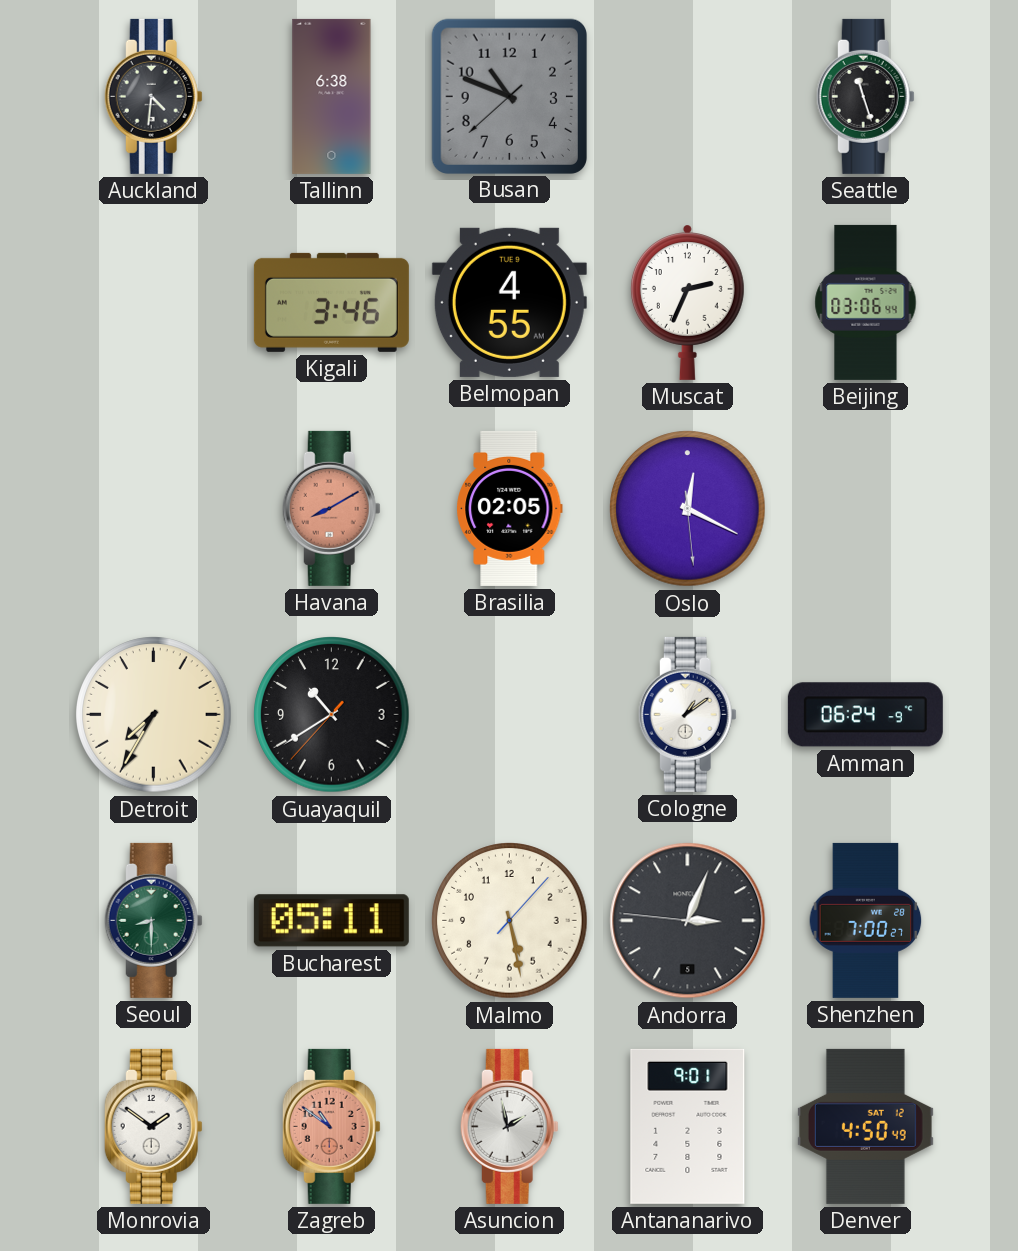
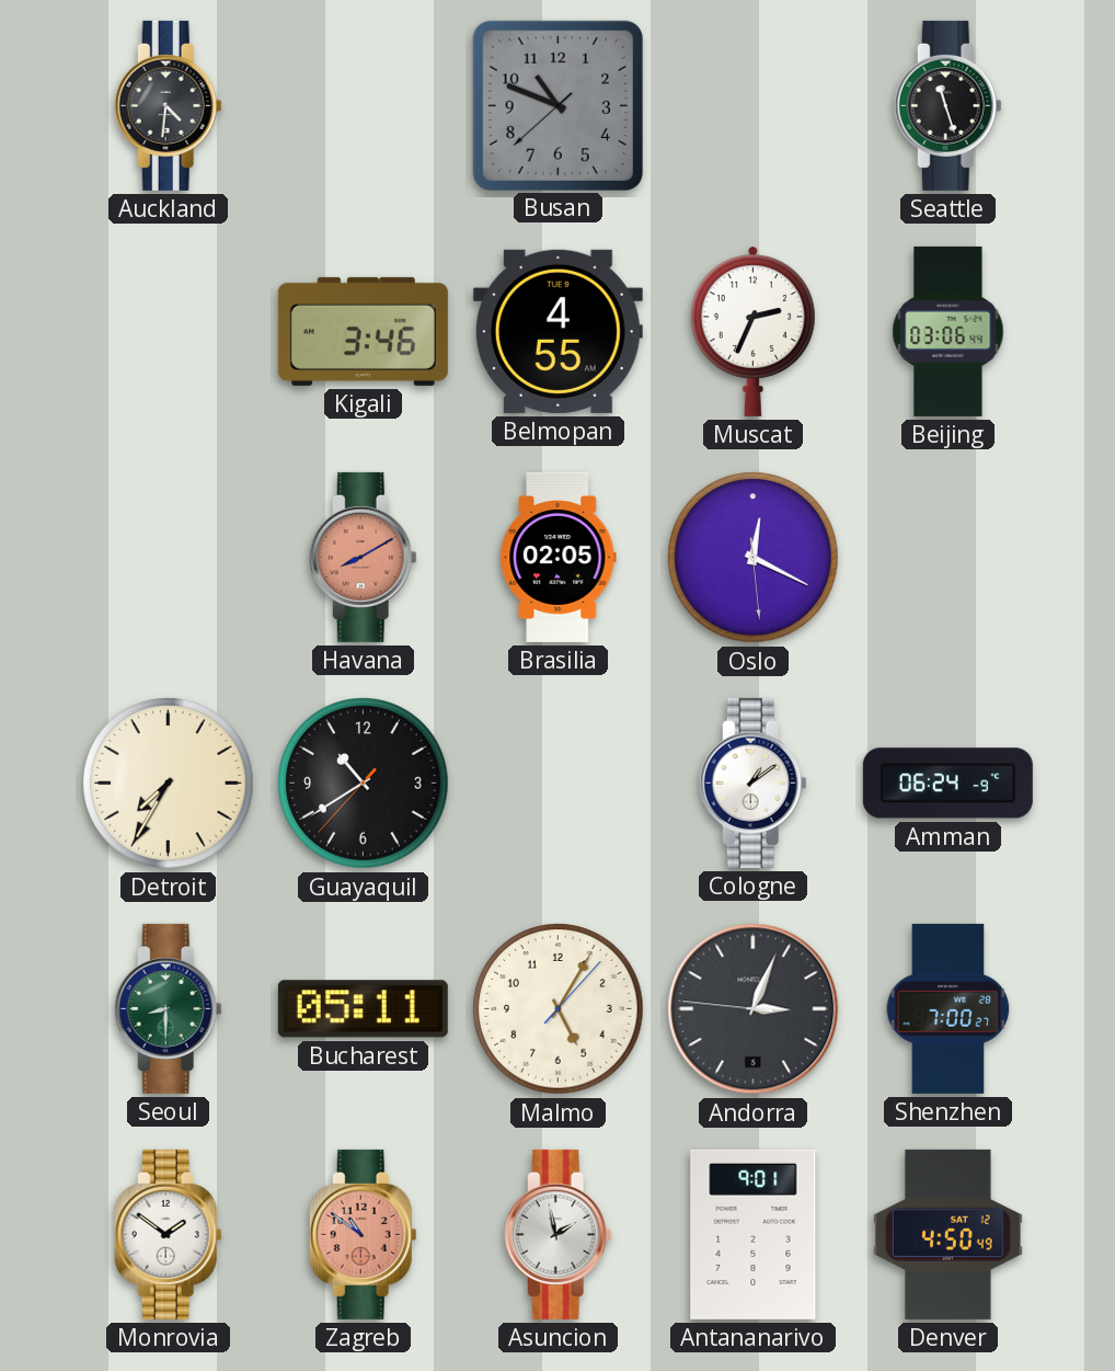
Tallinn: 6:38 -> none
Malmo: 5:28 -> 5:05
